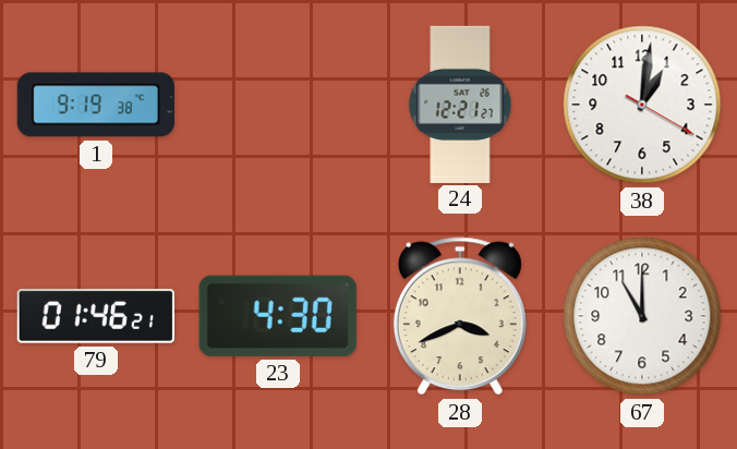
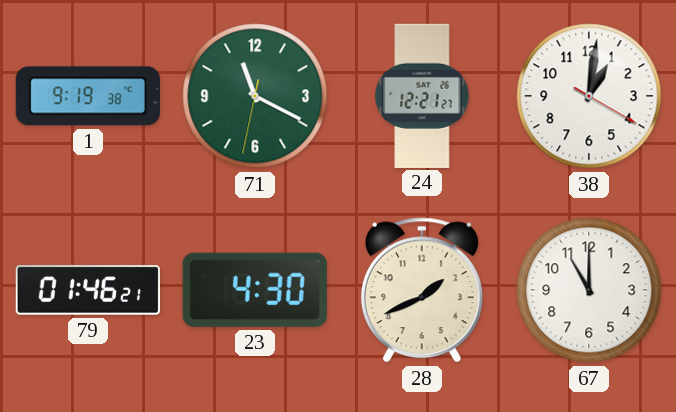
71: none -> 11:19
28: 3:41 -> 1:41
